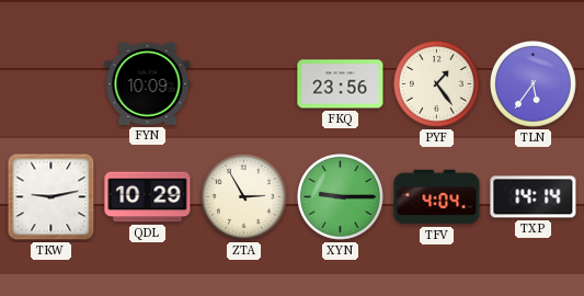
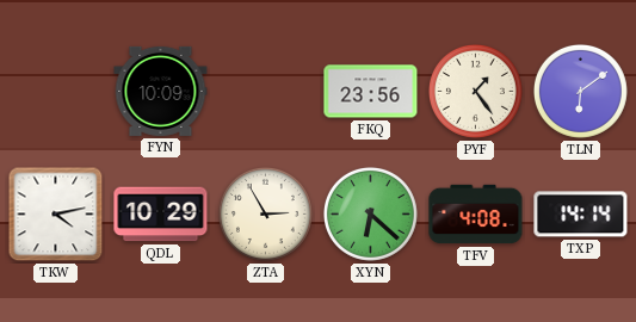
TLN: 5:36 -> 6:09
TKW: 9:13 -> 4:13
XYN: 9:15 -> 6:22
TFV: 4:04 -> 4:08
